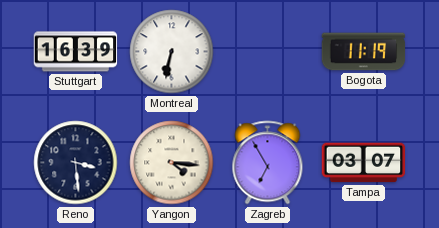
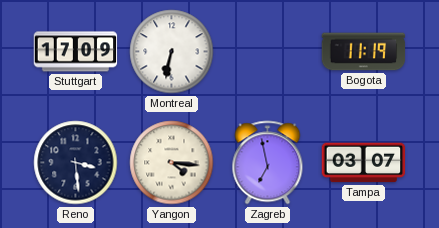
Stuttgart: 16:39 -> 17:09
Zagreb: 6:55 -> 6:58
